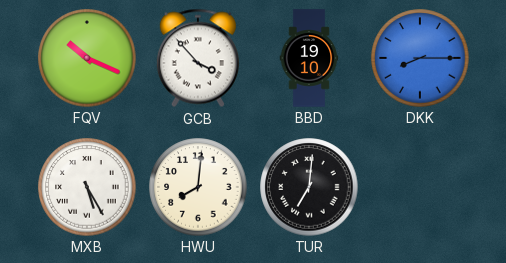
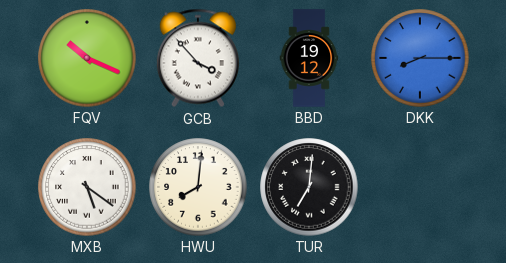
BBD: 19:10 -> 19:12
MXB: 5:25 -> 5:21
